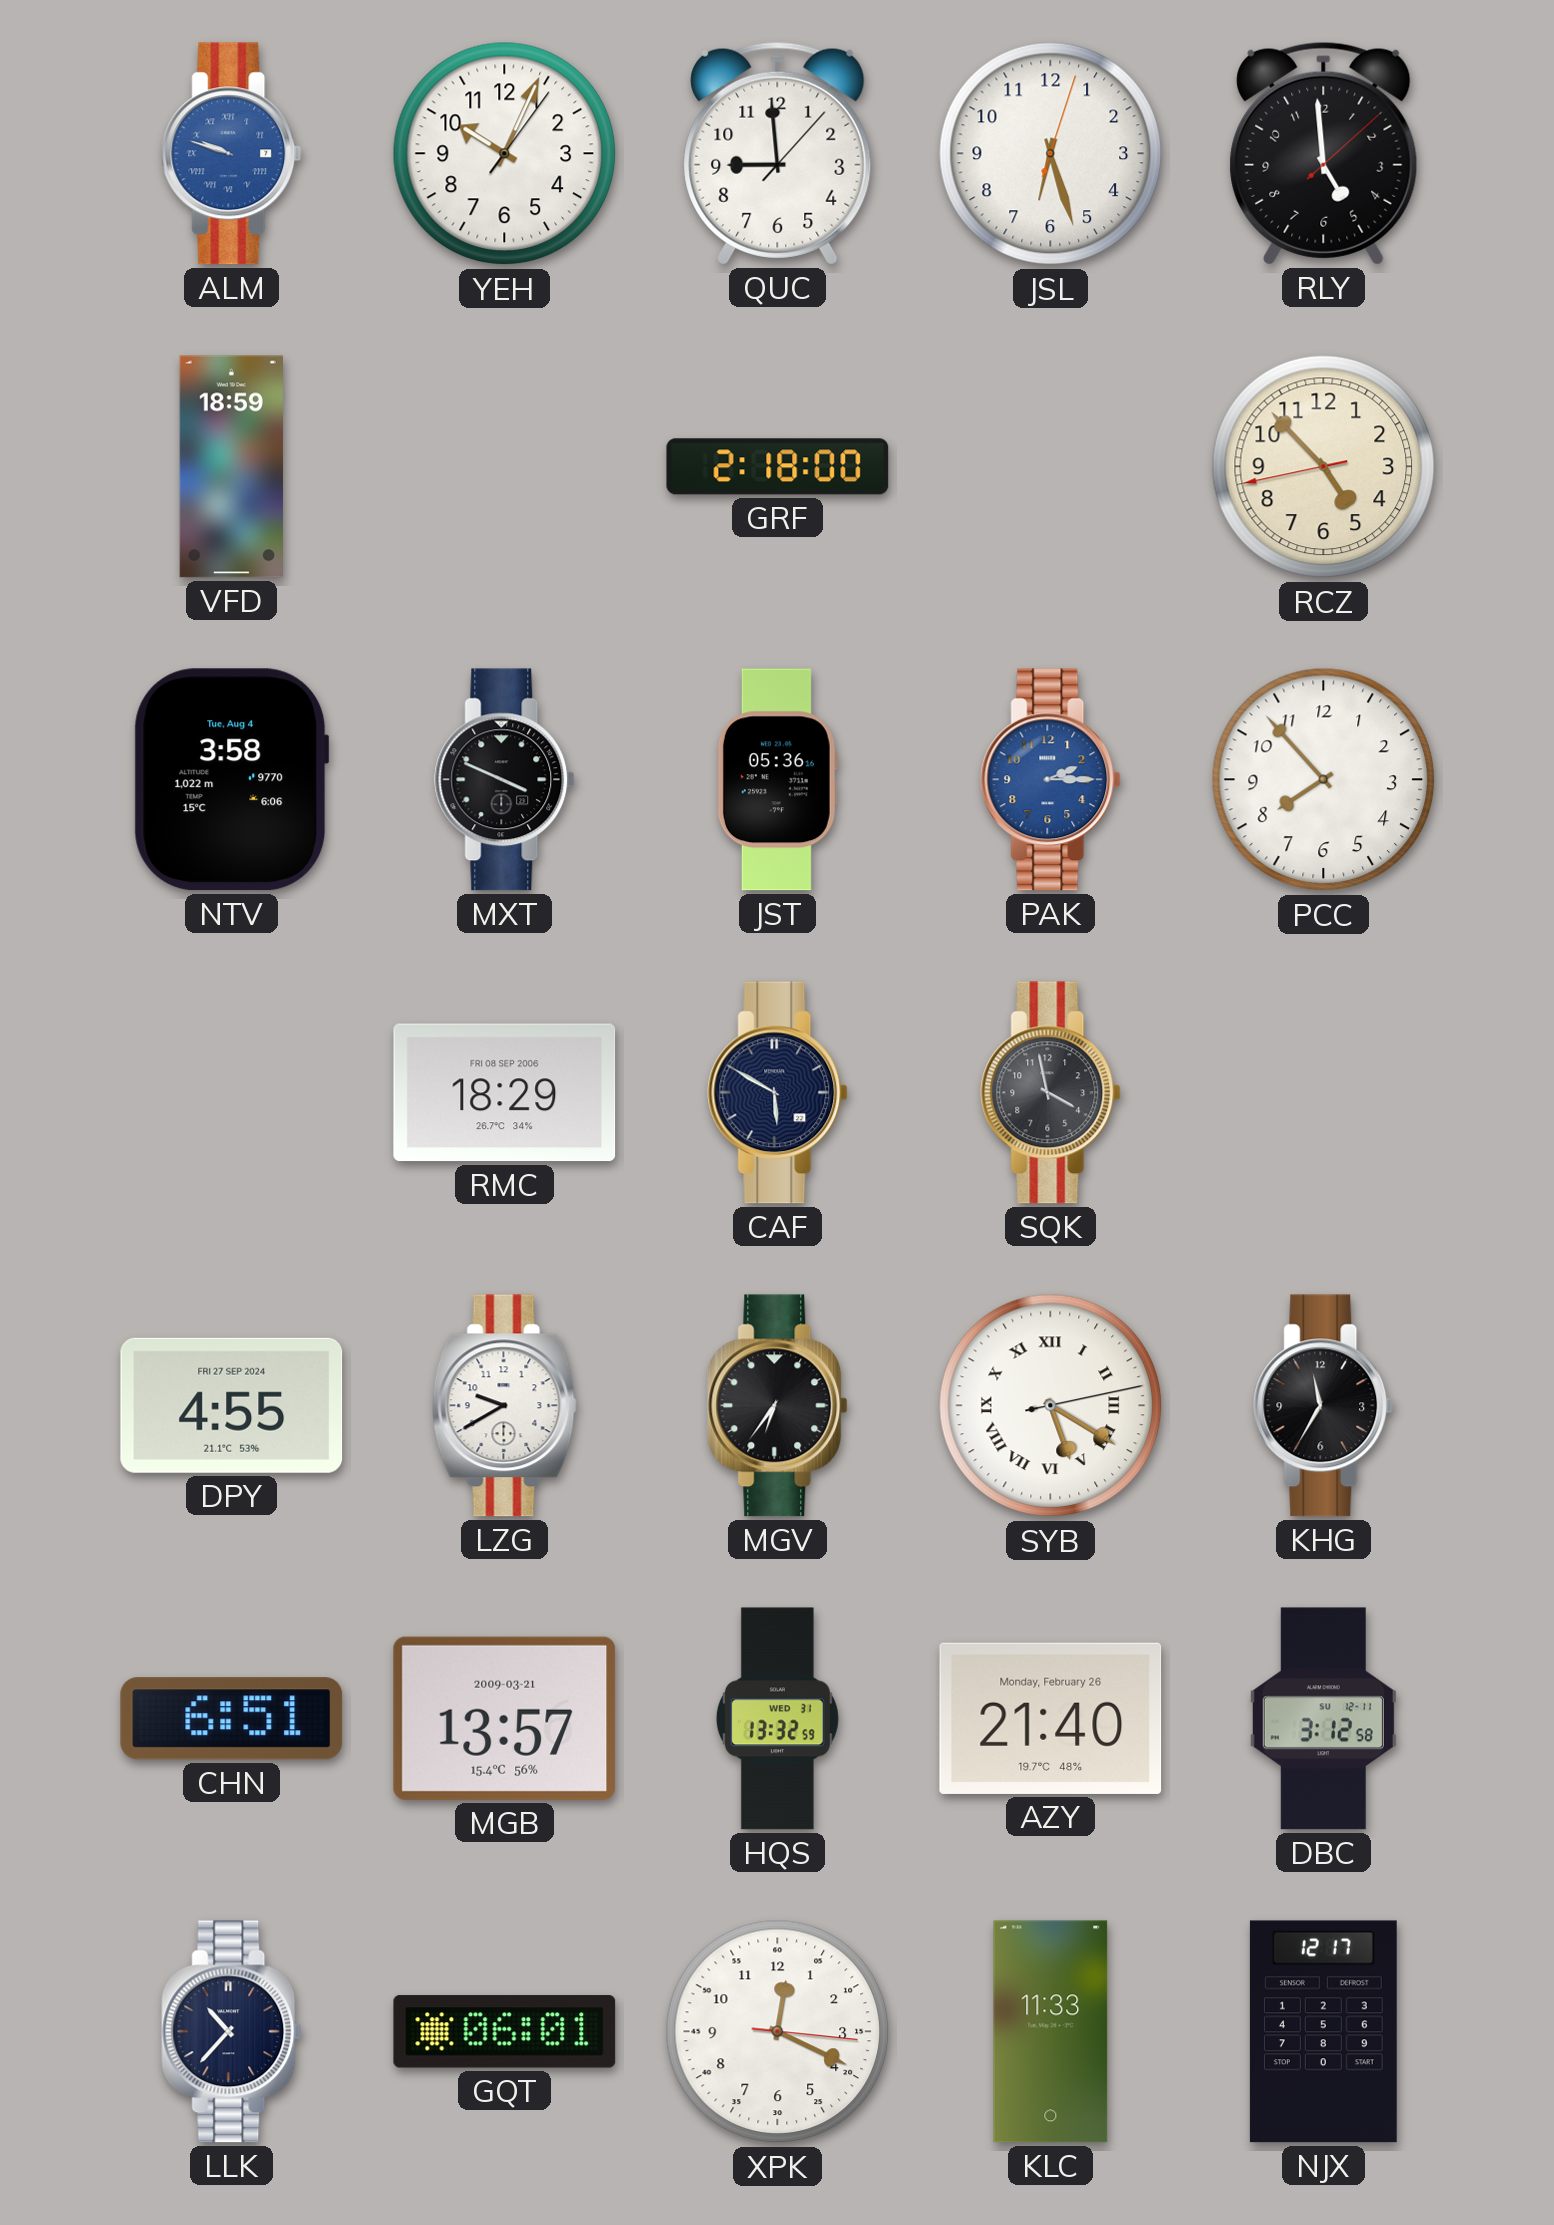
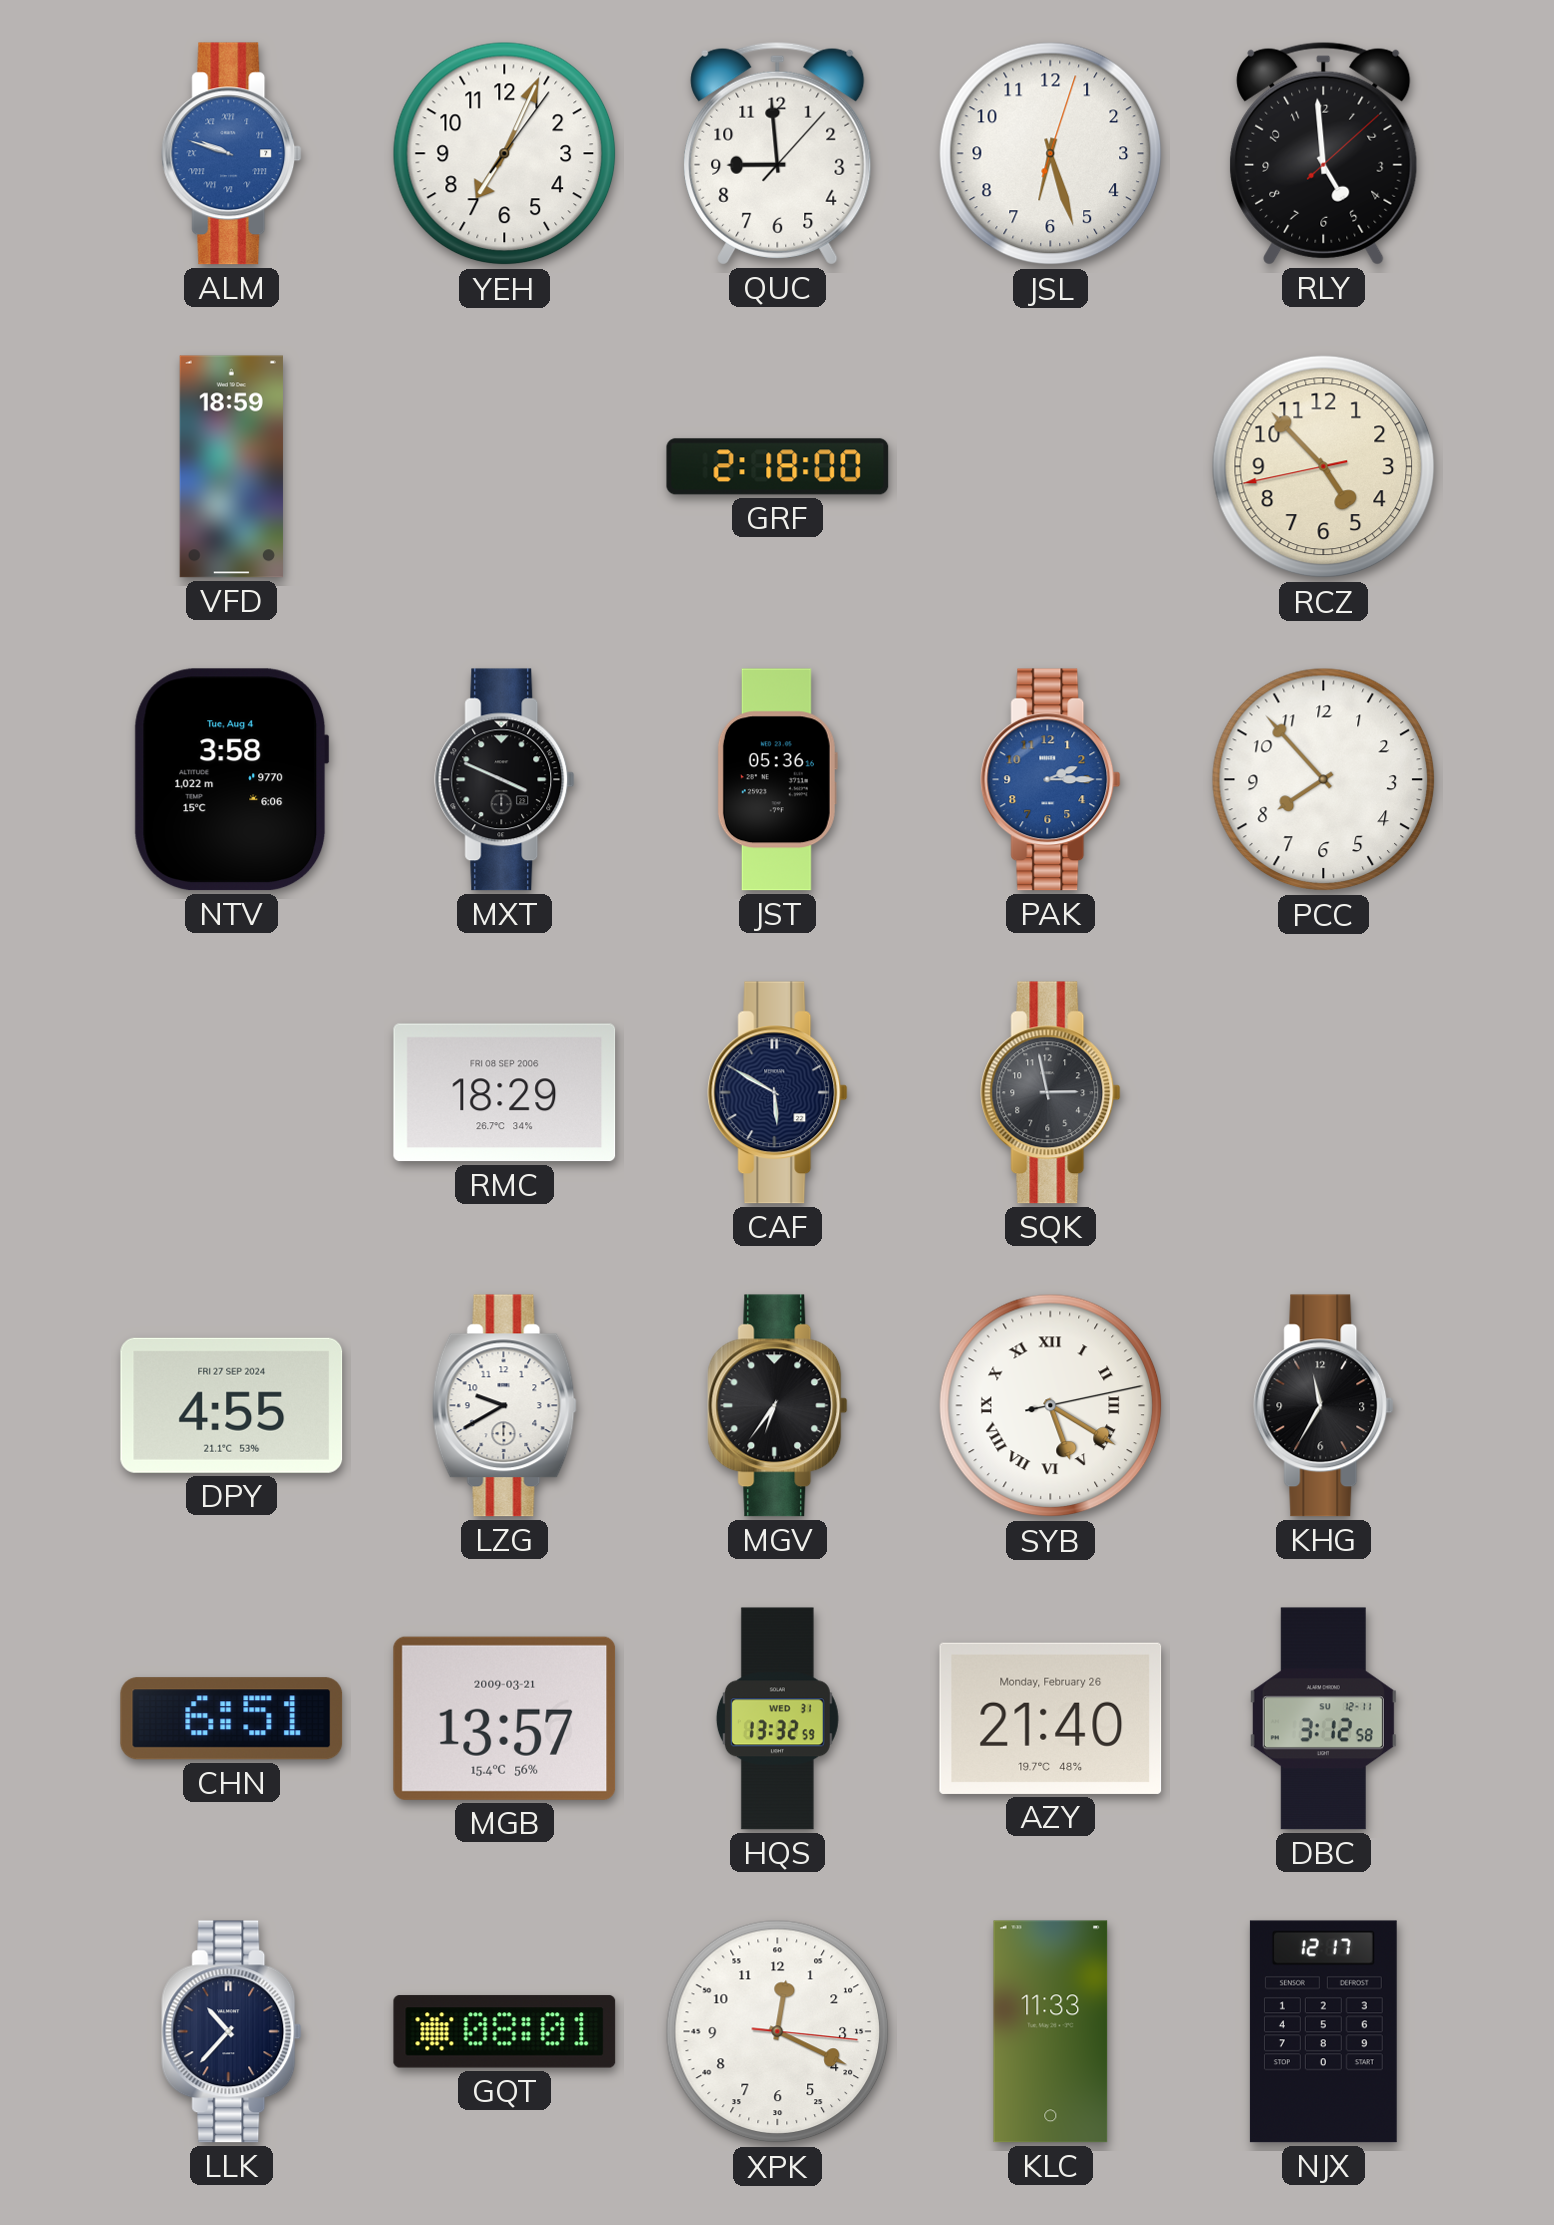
YEH: 10:04 -> 7:04
SQK: 3:58 -> 2:58
GQT: 06:01 -> 08:01
